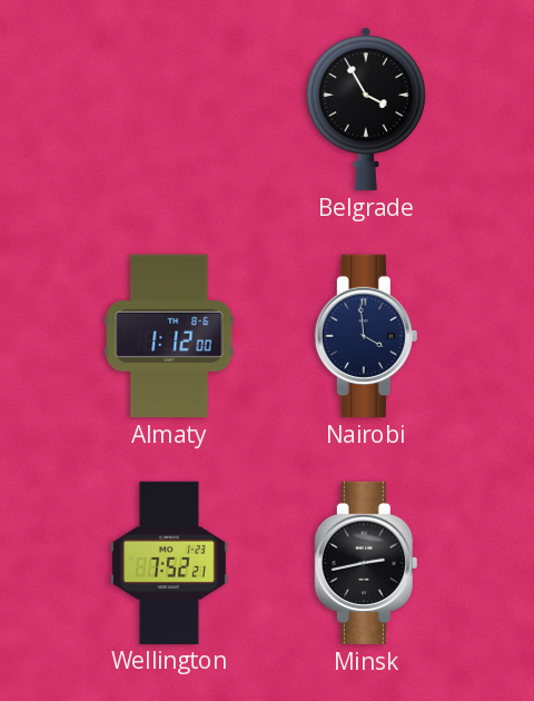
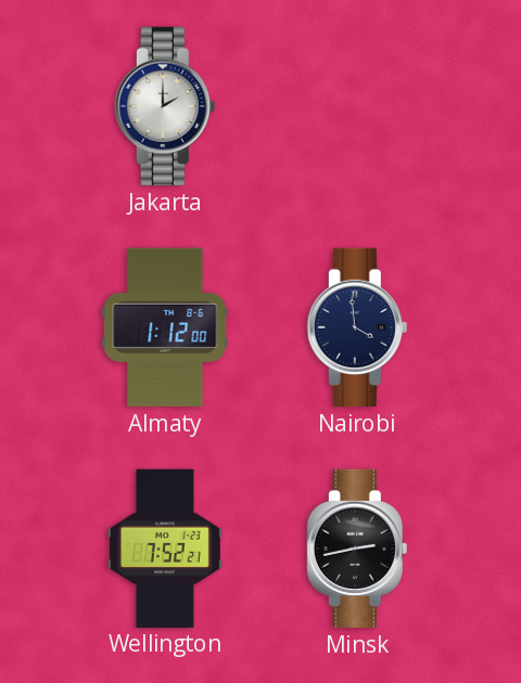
Jakarta: none -> 2:00
Belgrade: 3:55 -> none
